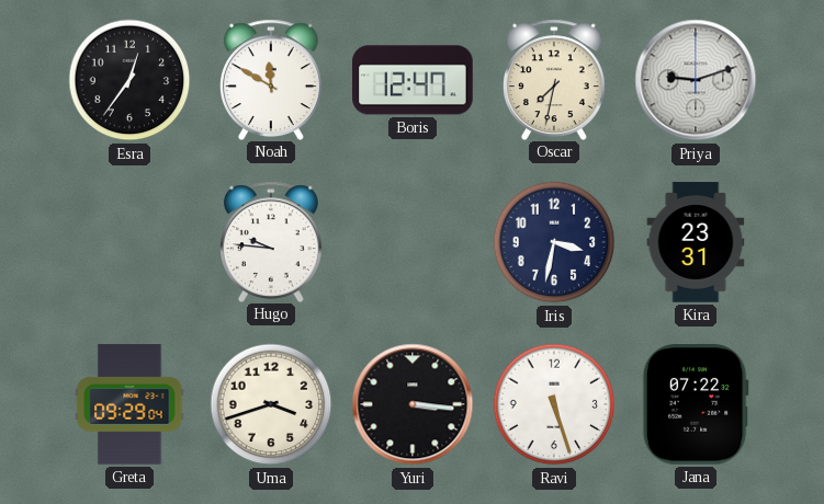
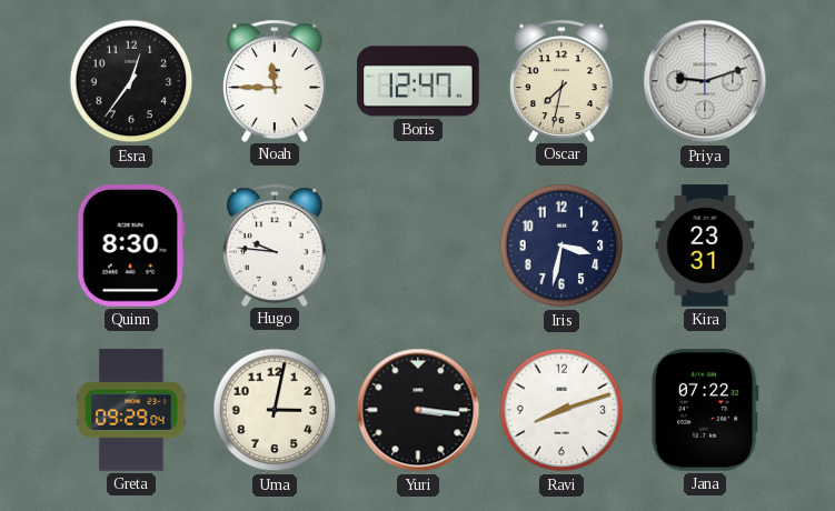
Noah: 11:50 -> 11:45
Quinn: none -> 8:30
Uma: 3:42 -> 3:02
Ravi: 5:27 -> 8:12
